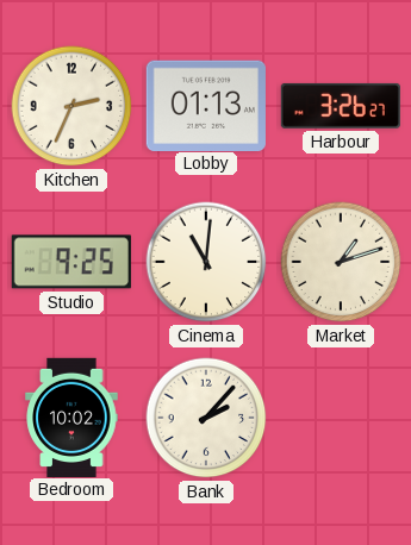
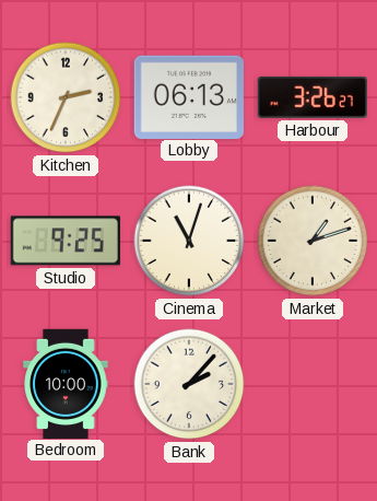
Lobby: 01:13 -> 06:13
Cinema: 11:01 -> 11:03
Bedroom: 10:02 -> 10:00
